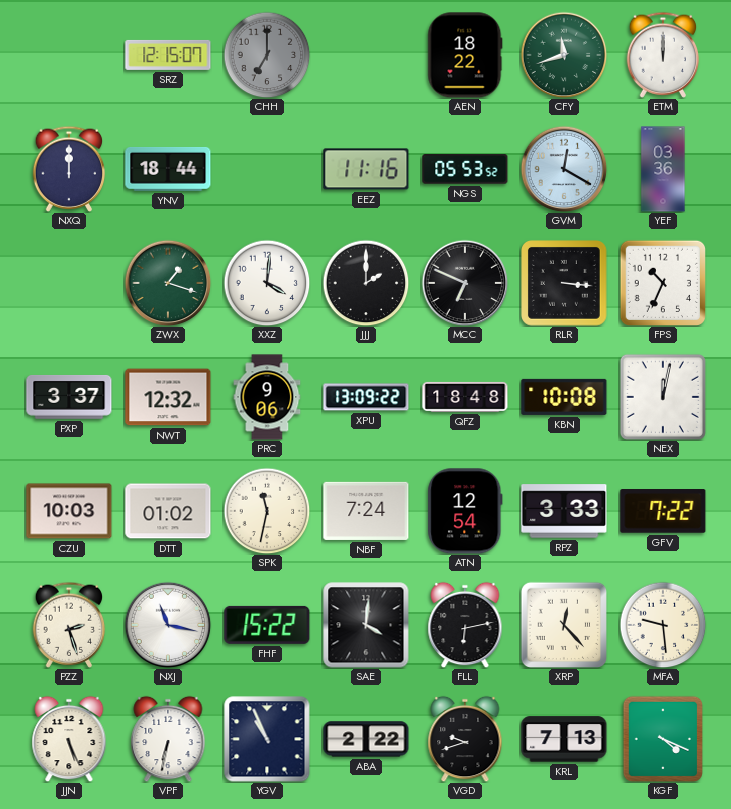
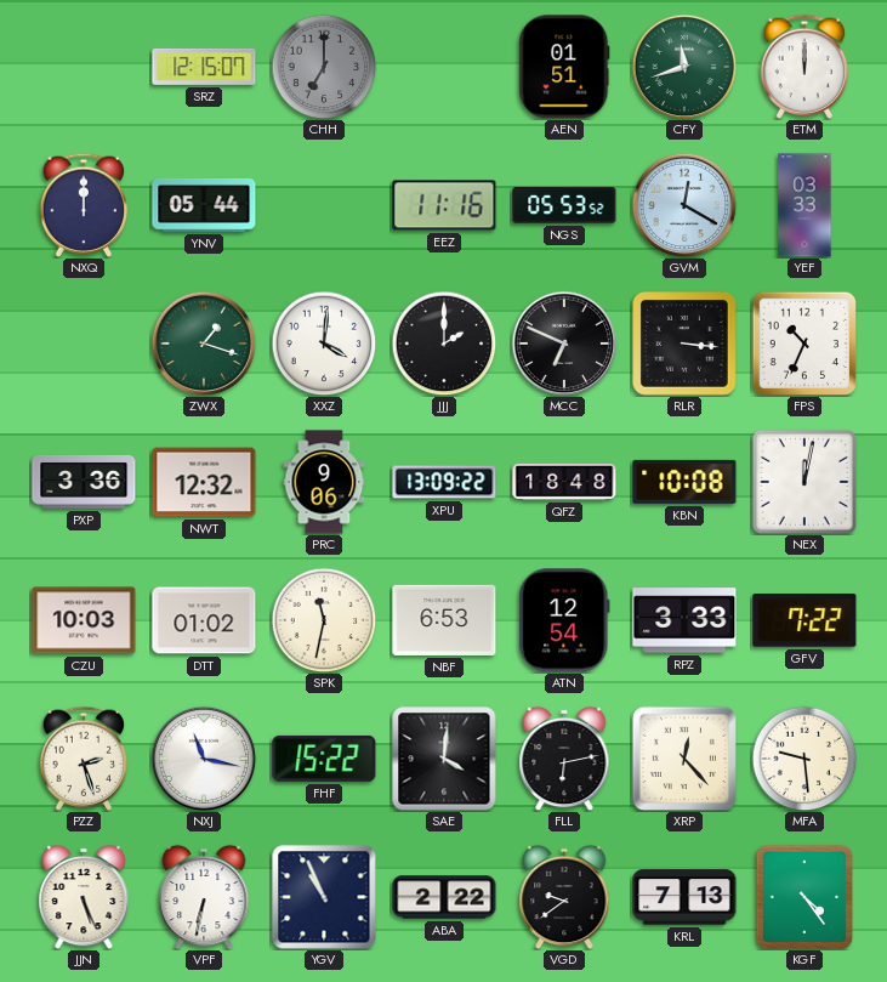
AEN: 18:22 -> 01:51
YNV: 18:44 -> 05:44
YEF: 03:36 -> 03:33
PXP: 3:37 -> 3:36
NBF: 7:24 -> 6:53
VGD: 9:42 -> 9:39
KGF: 4:19 -> 4:24
